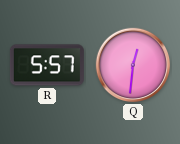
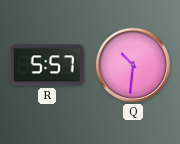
Q: 12:31 -> 10:31
